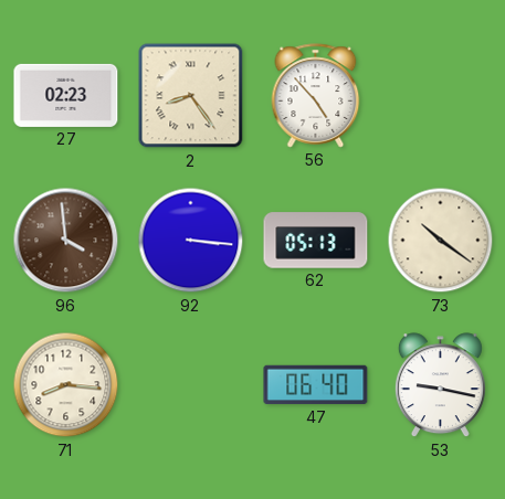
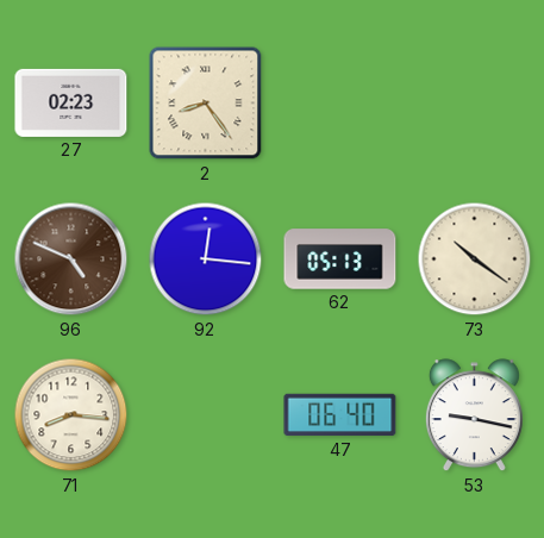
56: 4:53 -> none
96: 3:59 -> 4:49
92: 3:16 -> 12:16
